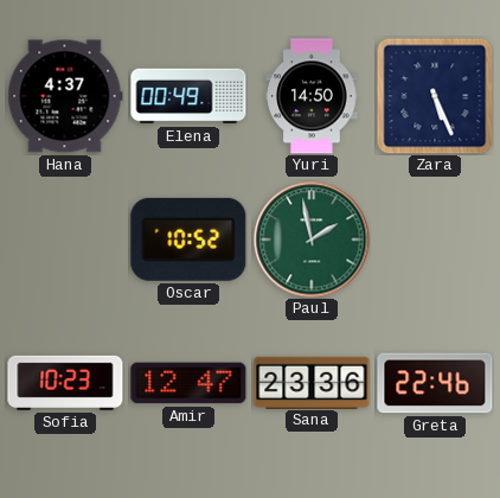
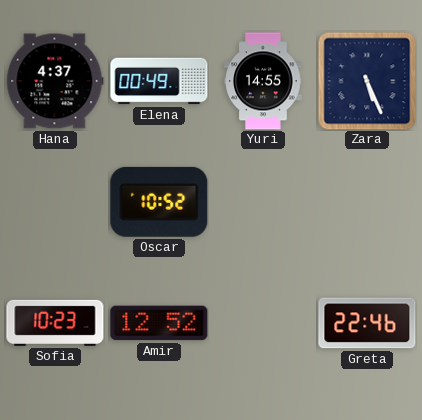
Yuri: 14:50 -> 14:55
Paul: 1:58 -> none
Amir: 12:47 -> 12:52
Sana: 23:36 -> none
